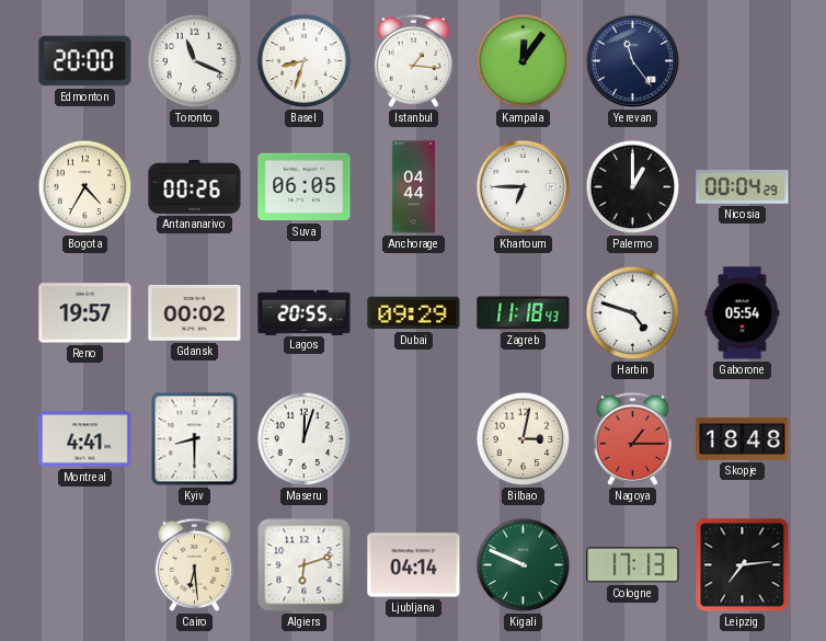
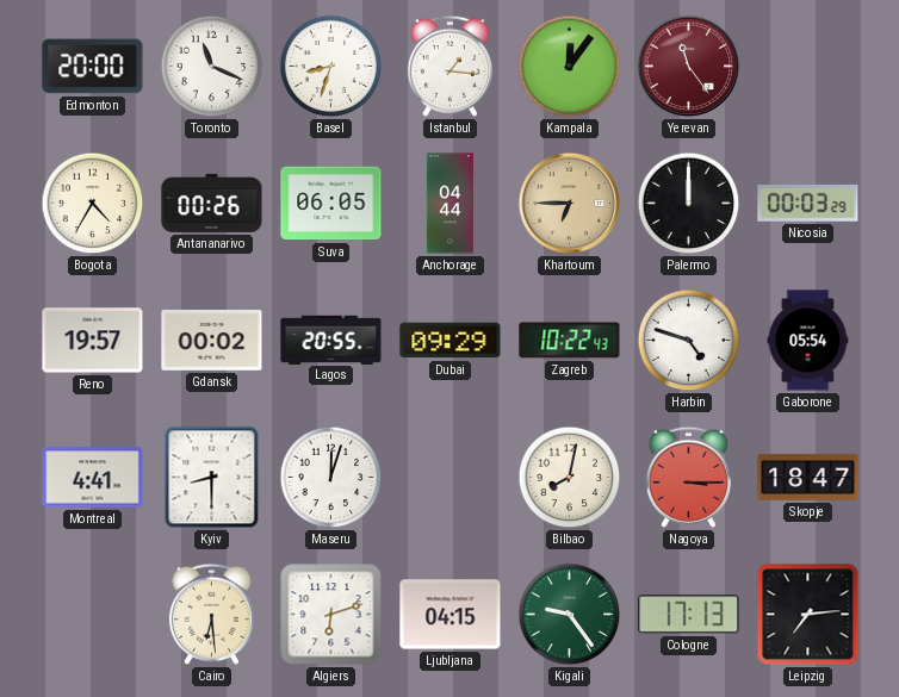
Yerevan dial: navy -> burgundy
Khartoum dial: white -> champagne
Palermo: 1:00 -> 12:00
Nicosia: 00:04 -> 00:03
Zagreb: 11:18 -> 10:22
Bilbao: 3:02 -> 8:02
Nagoya: 1:15 -> 3:15
Skopje: 18:48 -> 18:47
Ljubljana: 04:14 -> 04:15
Kigali: 9:49 -> 9:24
